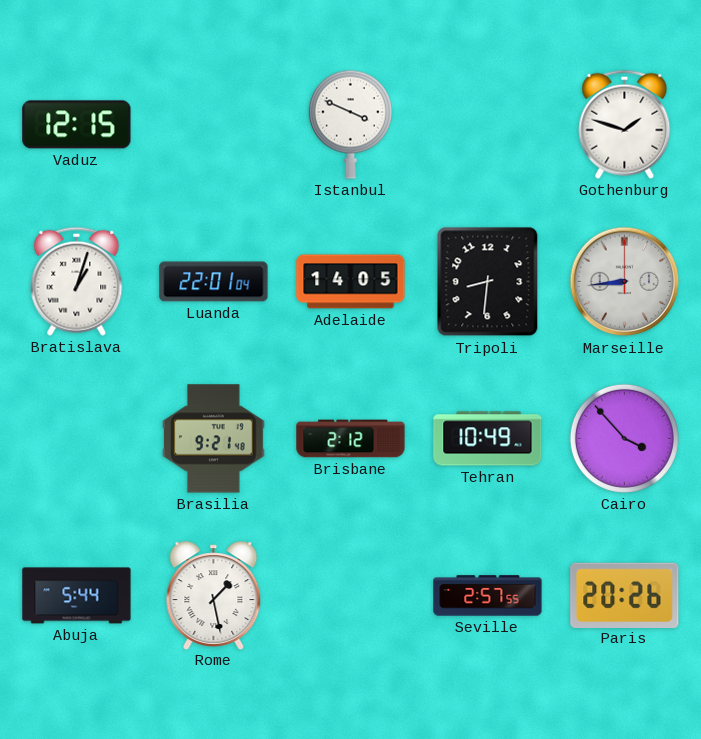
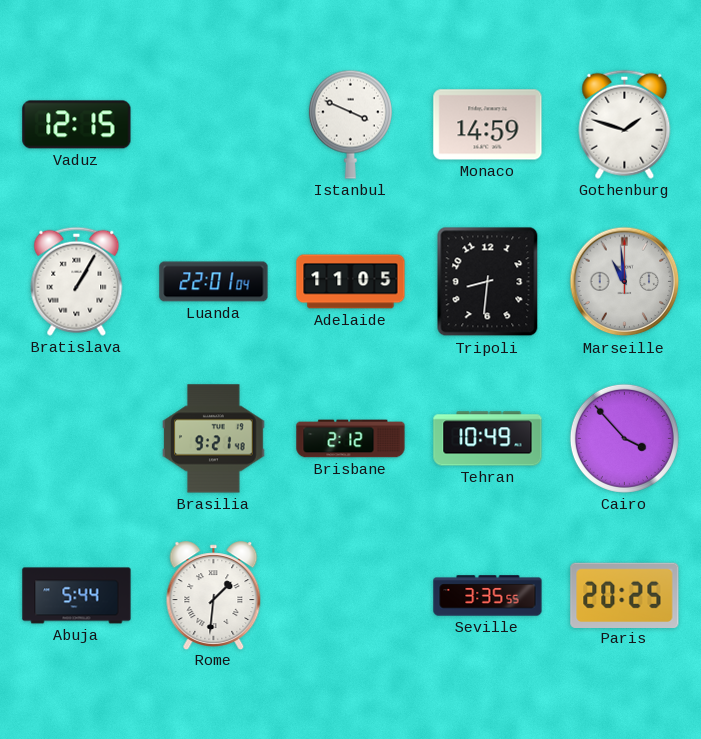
Monaco: none -> 14:59
Bratislava: 1:03 -> 1:05
Adelaide: 14:05 -> 11:05
Marseille: 8:44 -> 10:59
Rome: 1:28 -> 1:31
Seville: 2:57 -> 3:35
Paris: 20:26 -> 20:25
